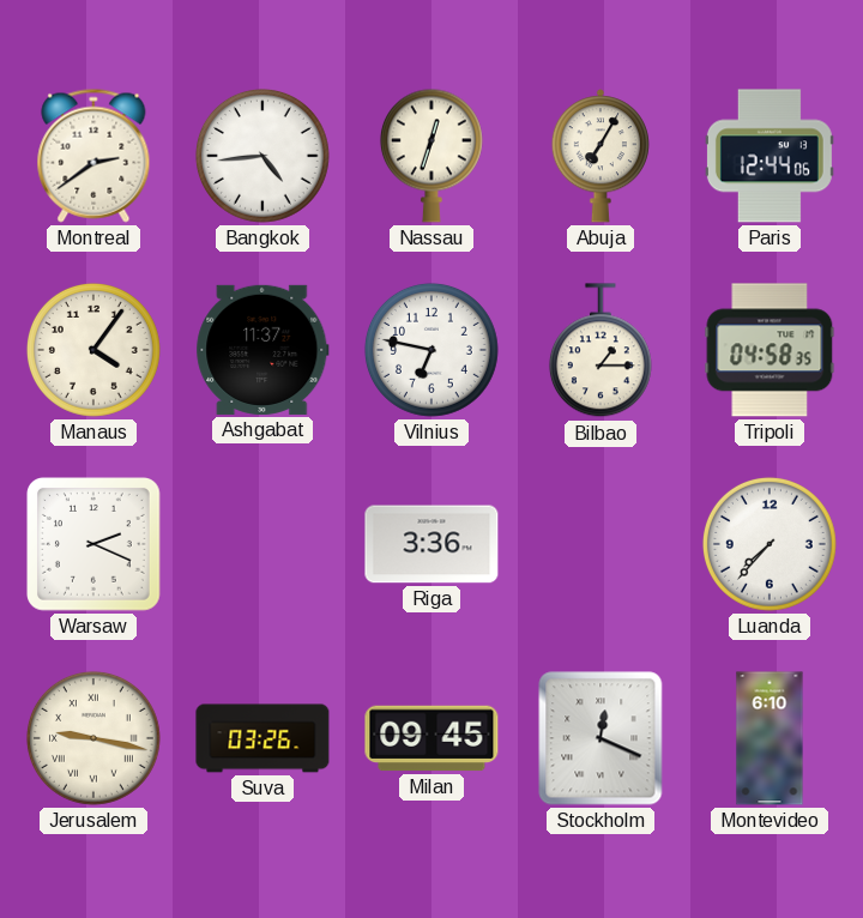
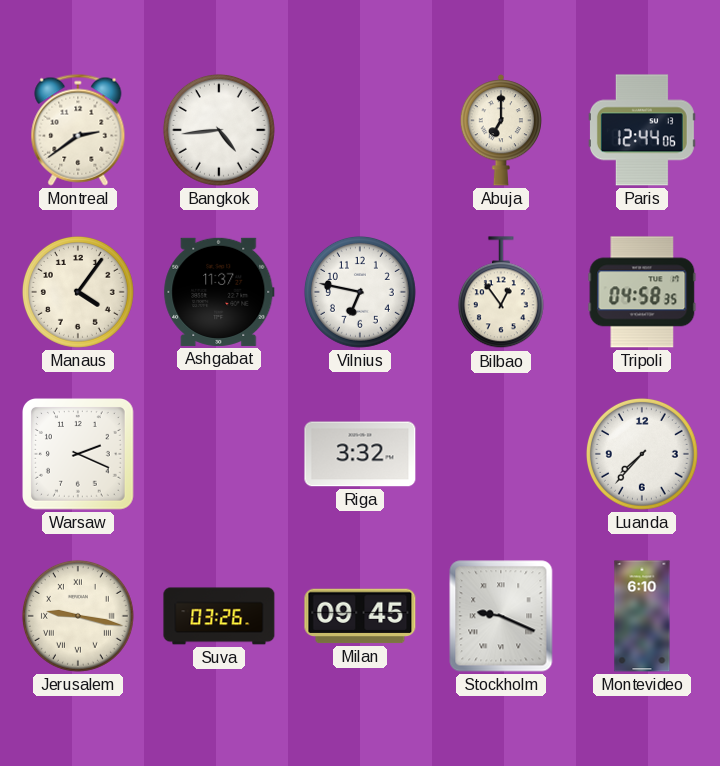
Nassau: 12:33 -> none
Abuja: 7:05 -> 7:00
Bilbao: 1:15 -> 12:54
Riga: 3:36 -> 3:32
Stockholm: 12:19 -> 9:19
